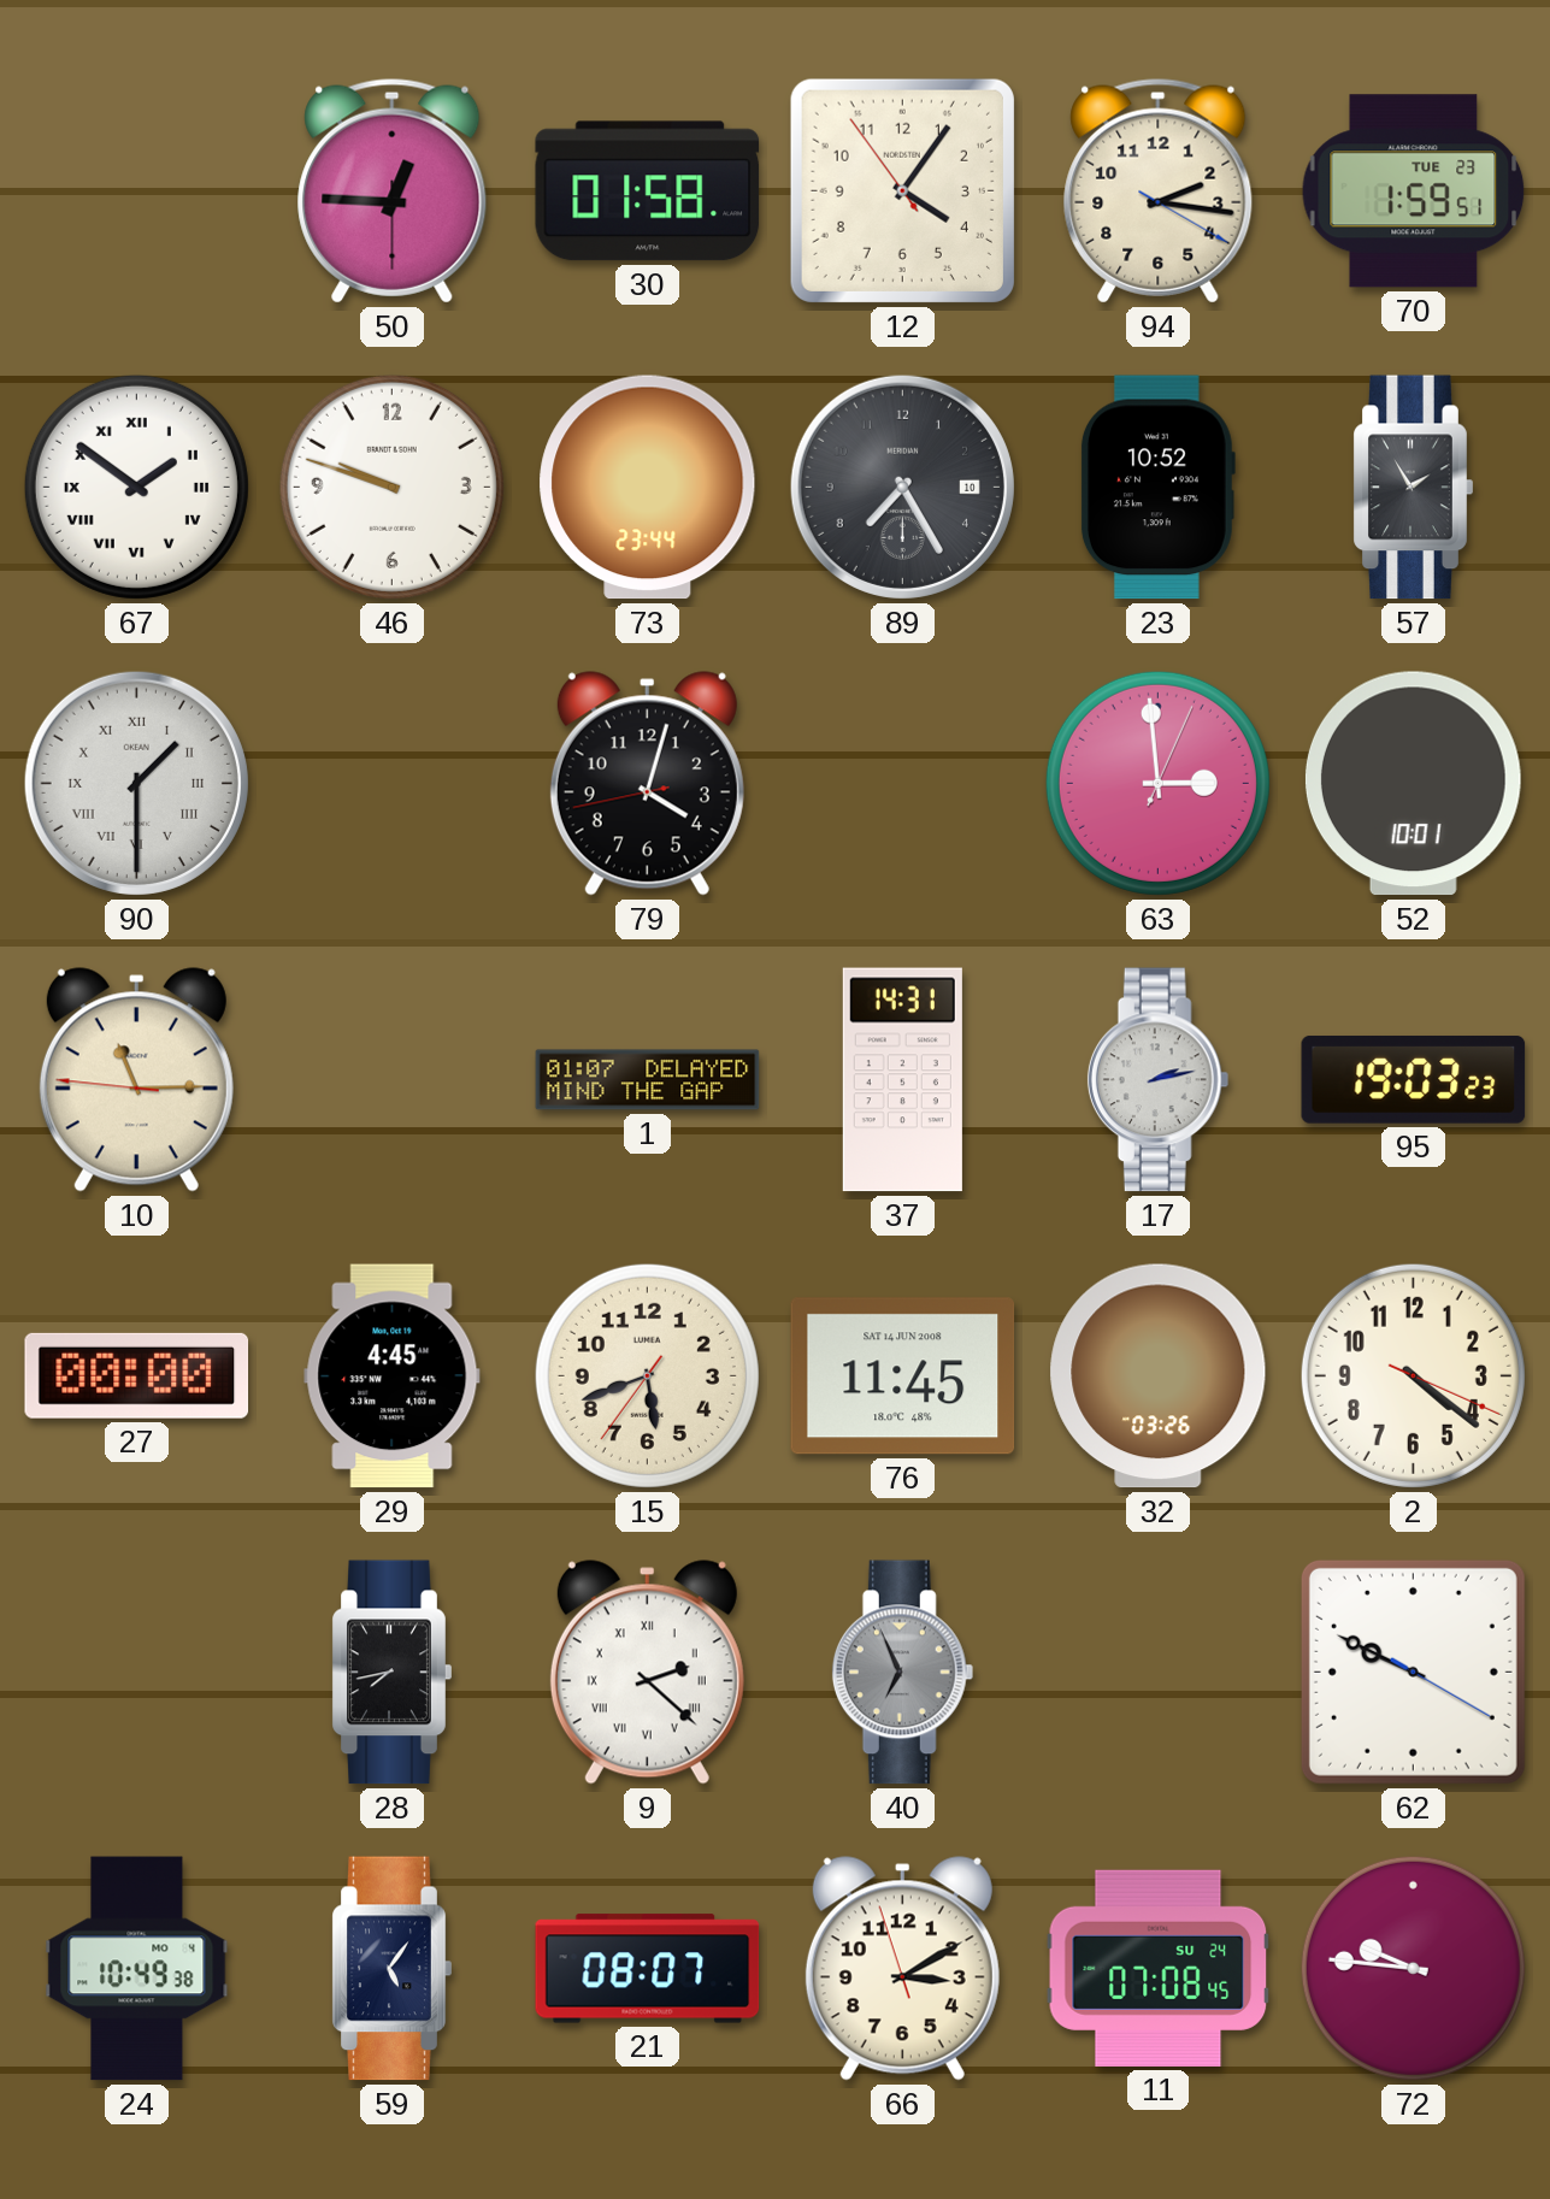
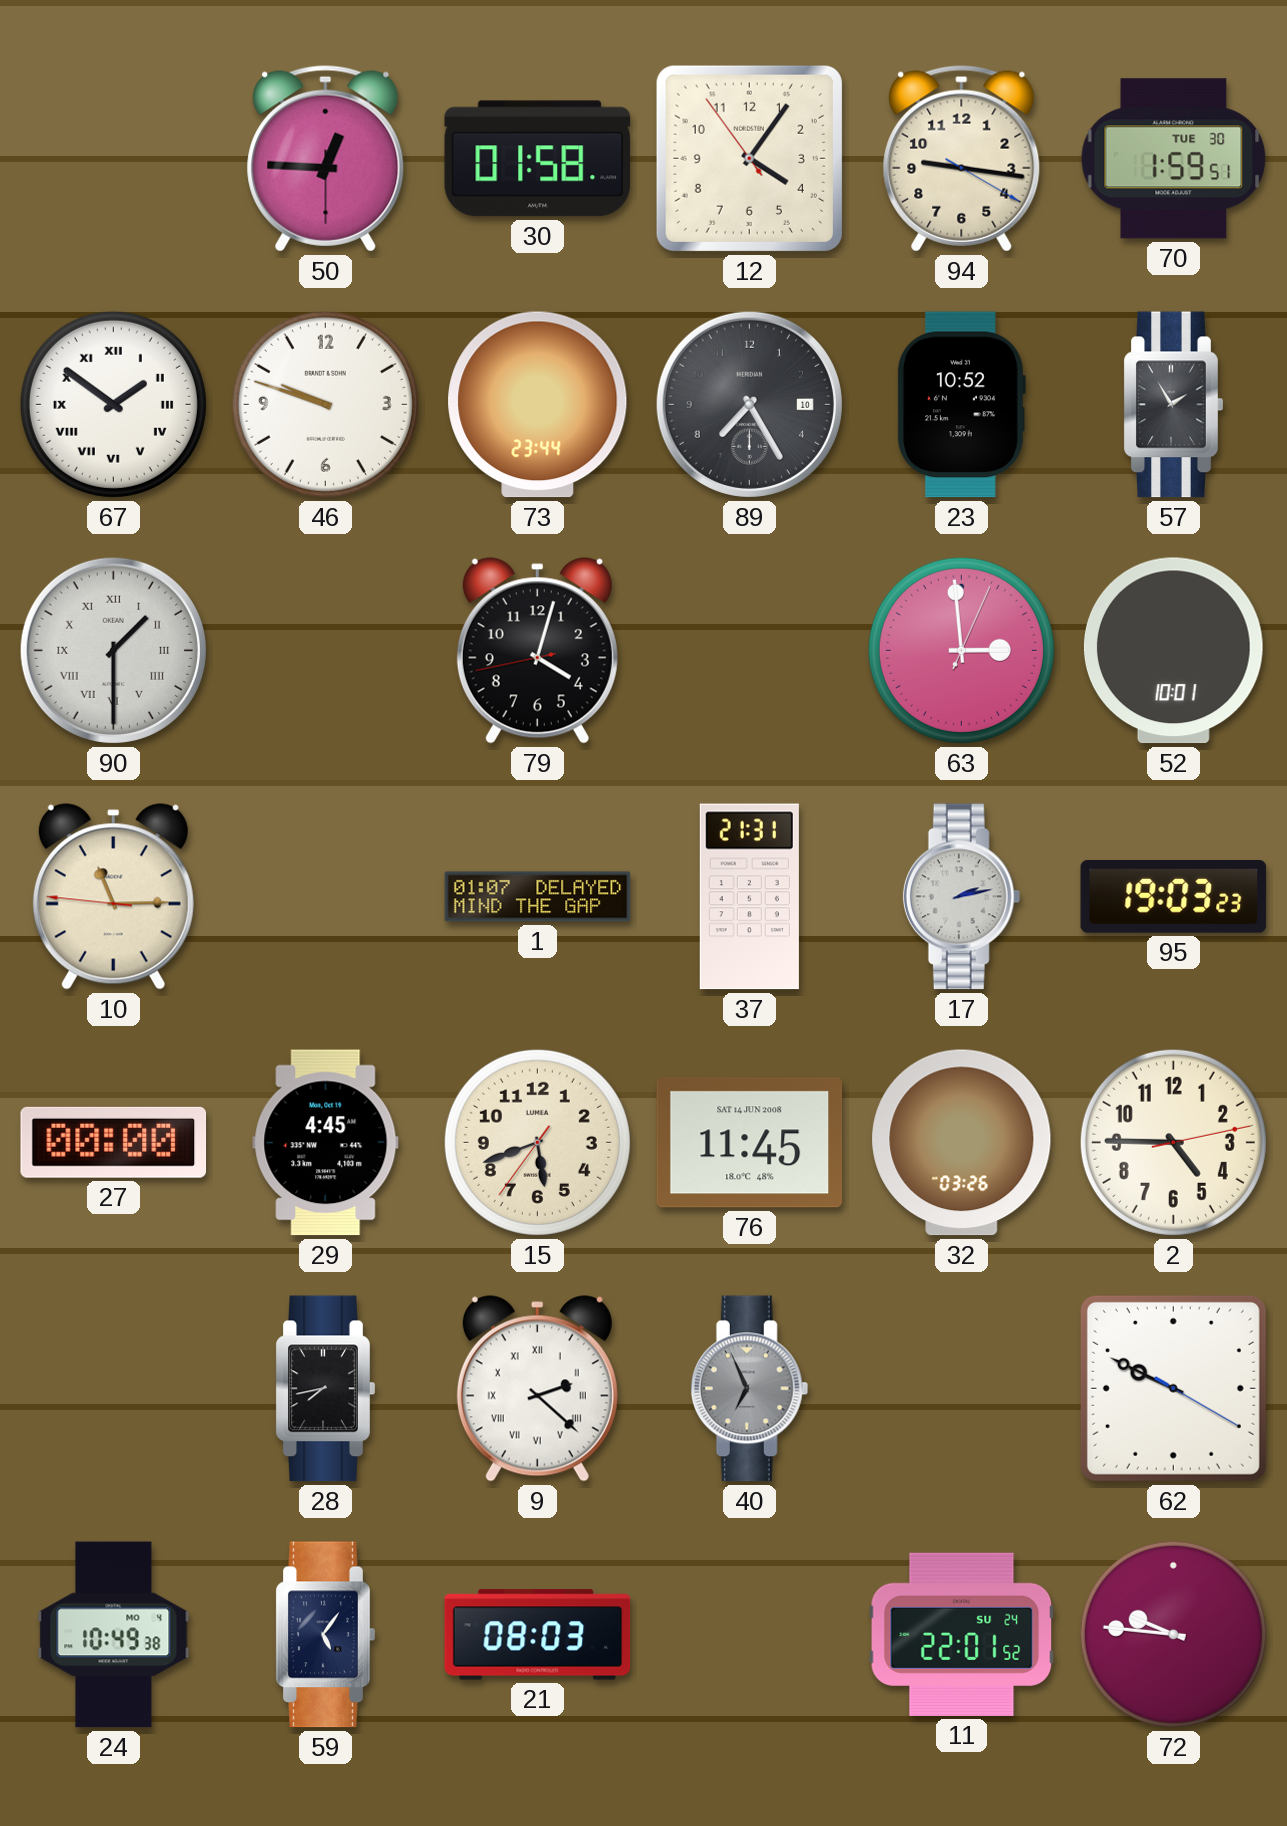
94: 2:16 -> 9:16
70 date: TUE 23 -> TUE 30
37: 14:31 -> 21:31
2: 4:21 -> 4:45
21: 08:07 -> 08:03
66: 3:09 -> none
11: 07:08 -> 22:01
